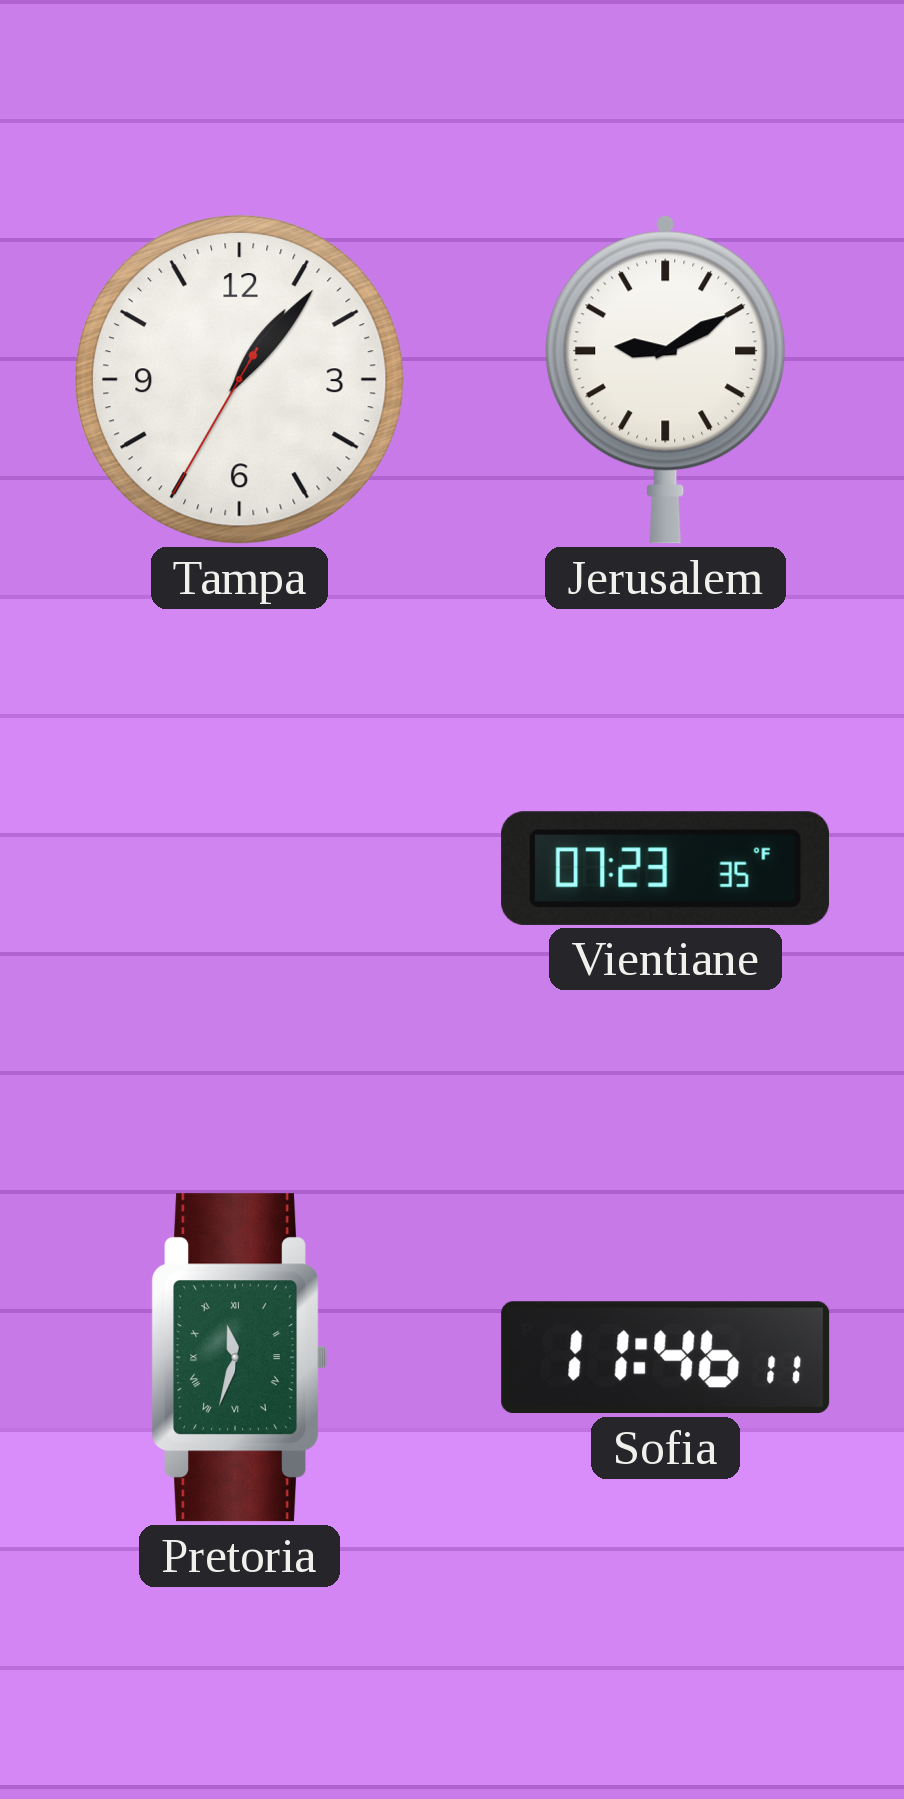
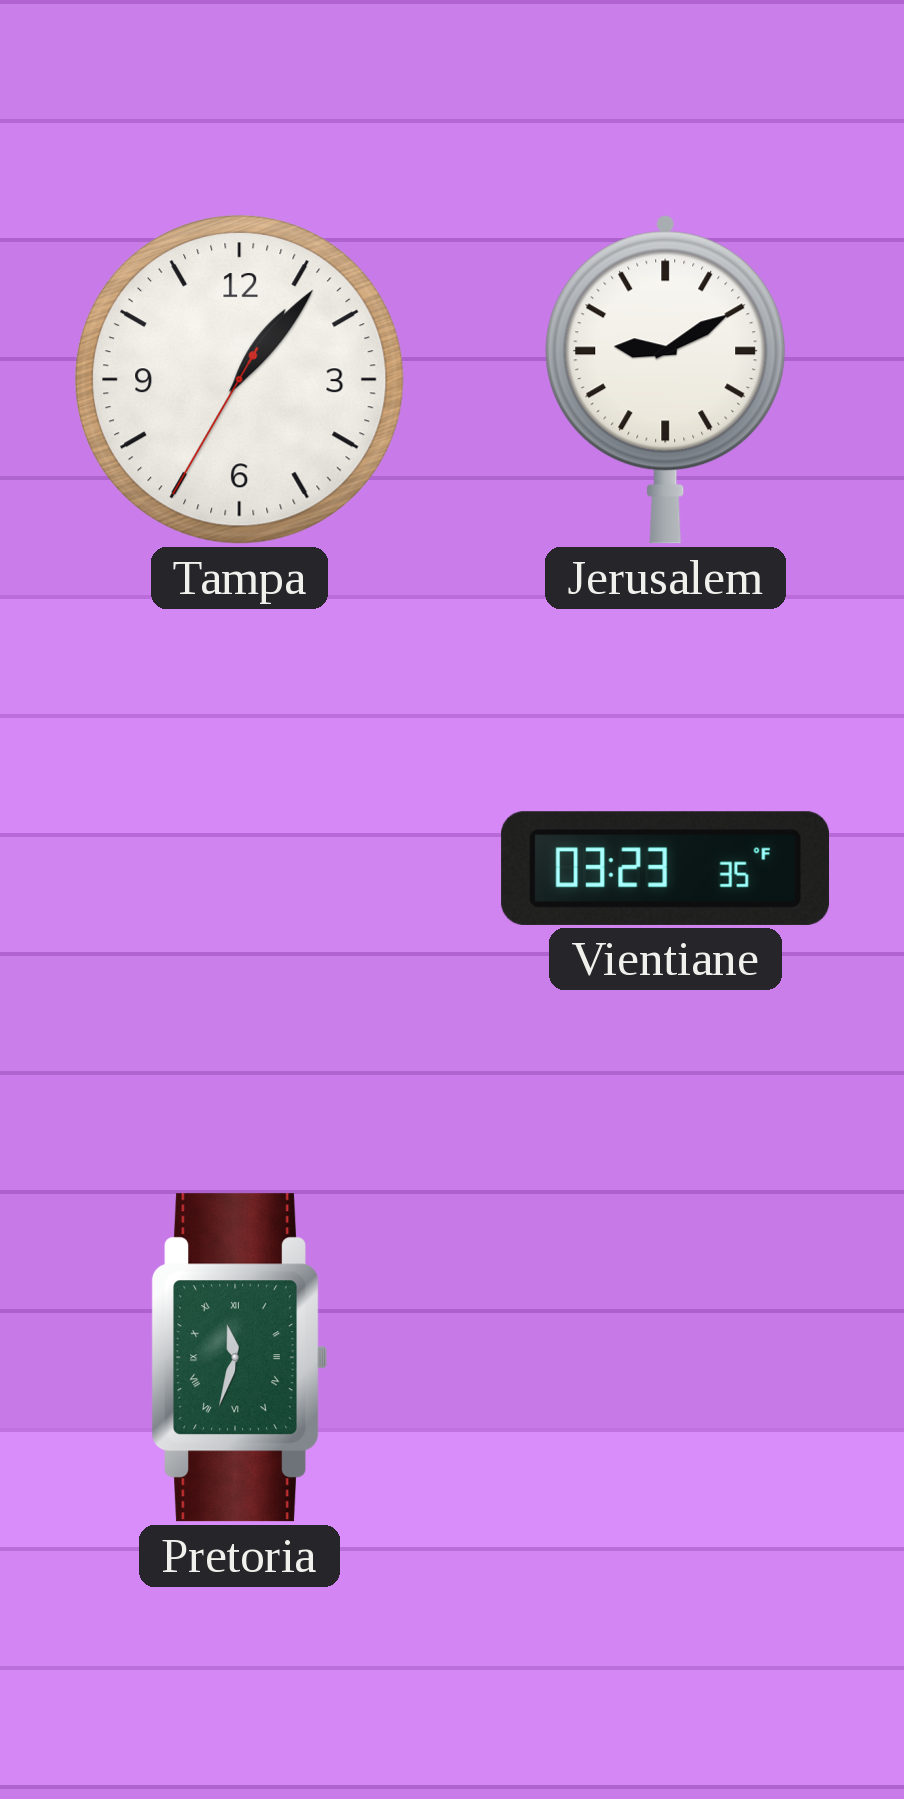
Vientiane: 07:23 -> 03:23
Sofia: 11:46 -> none
